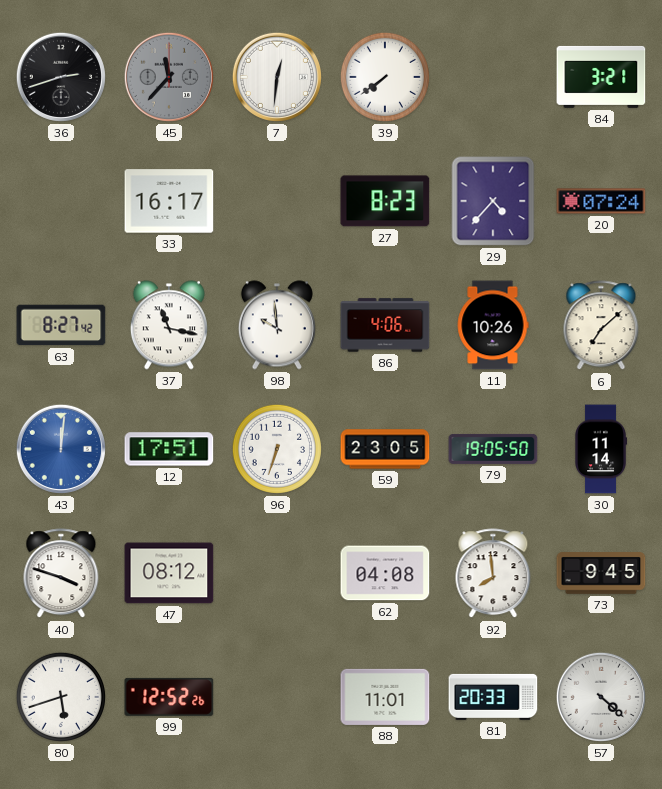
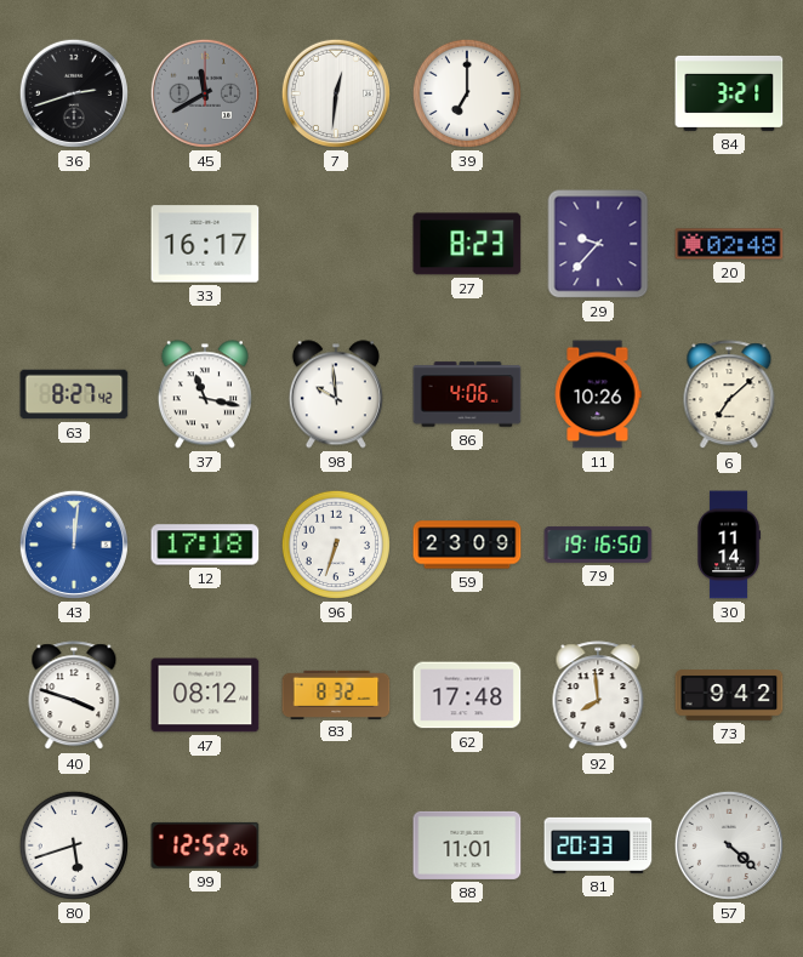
45: 11:37 -> 11:40
39: 7:39 -> 7:00
29: 4:37 -> 9:37
20: 07:24 -> 02:48
12: 17:51 -> 17:18
59: 23:05 -> 23:09
79: 19:05 -> 19:16
83: none -> 8:32
62: 04:08 -> 17:48
73: 9:45 -> 9:42
